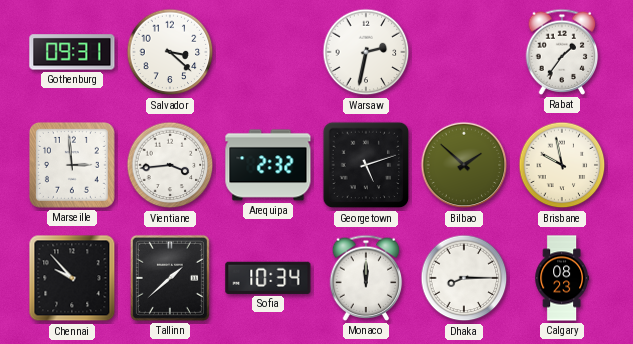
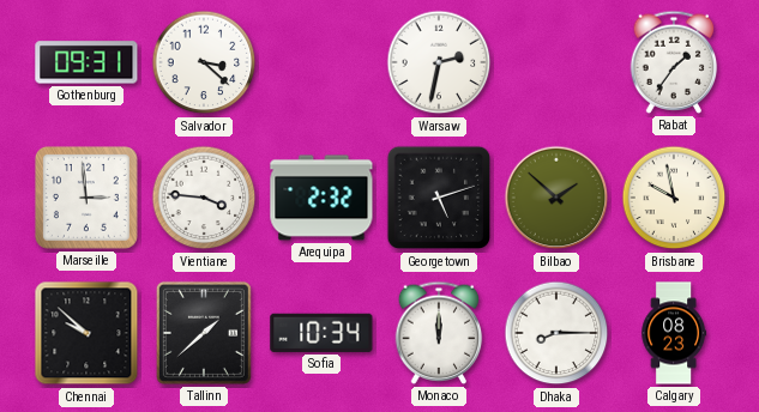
Vientiane: 3:44 -> 3:46
Chennai: 9:53 -> 9:52
